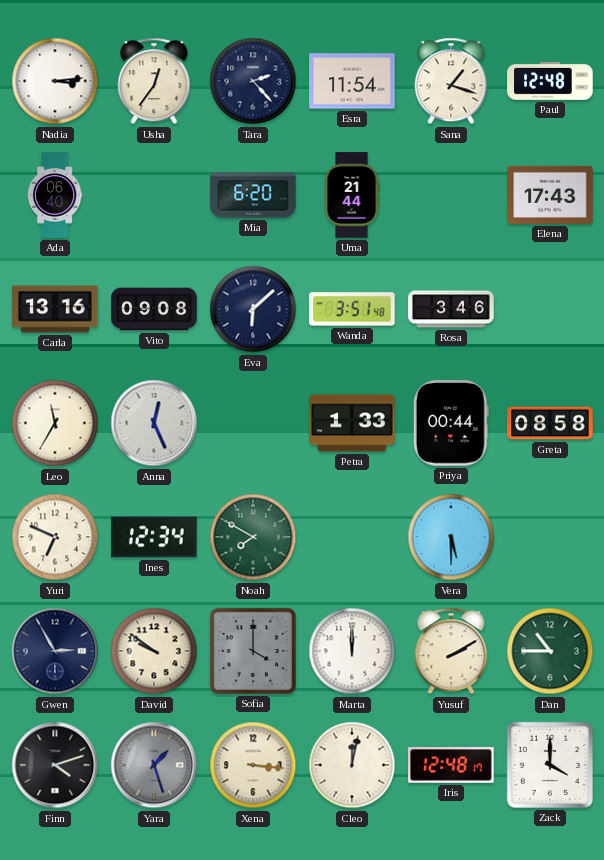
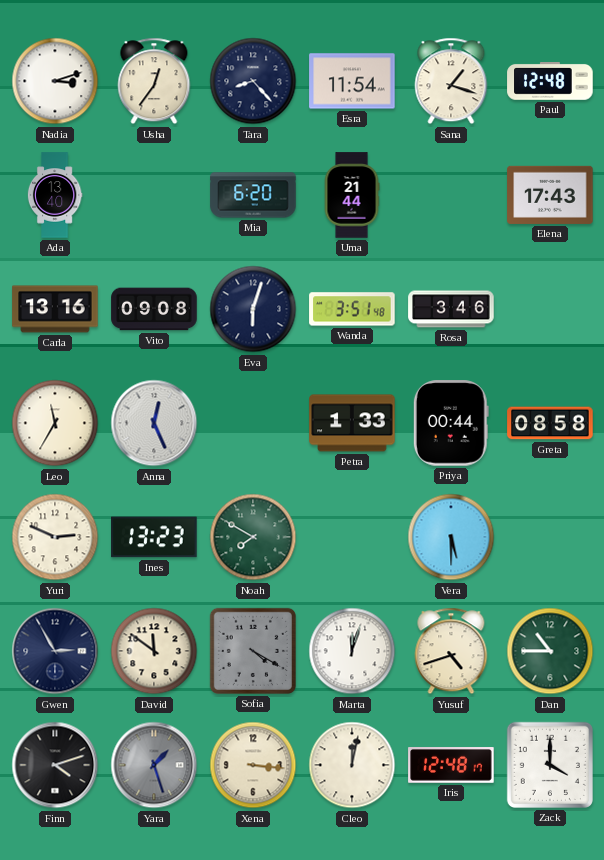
Nadia: 3:14 -> 3:12
Tara: 2:23 -> 8:23
Ada: 06:40 -> 13:40
Eva: 6:08 -> 6:03
Yuri: 6:49 -> 2:49
Ines: 12:34 -> 13:23
David: 9:51 -> 11:51
Sofia: 4:00 -> 4:20
Marta: 12:00 -> 12:03
Yusuf: 2:10 -> 4:42
